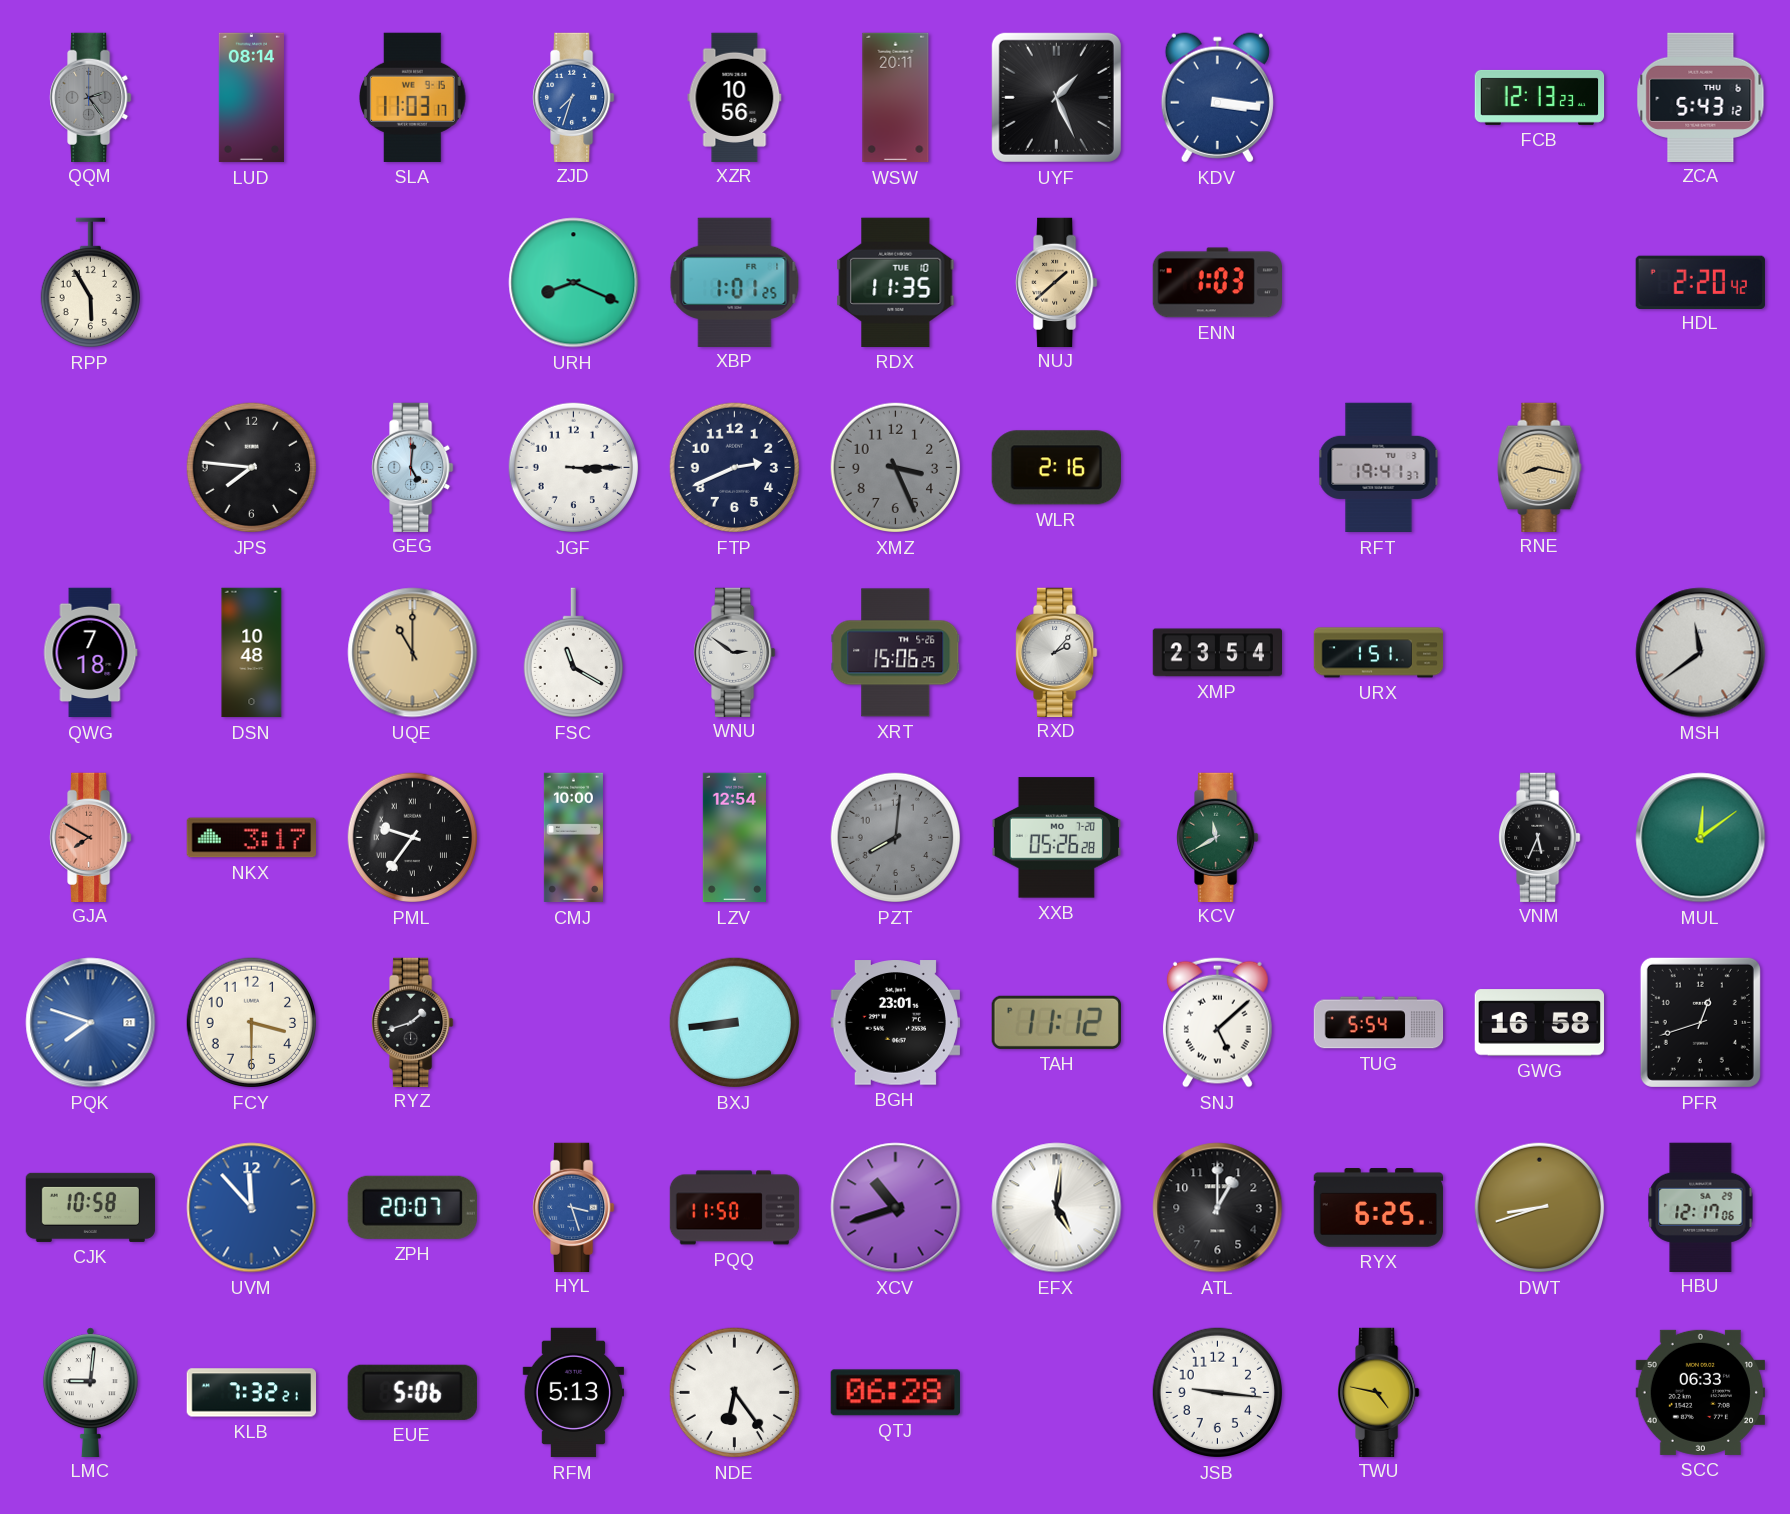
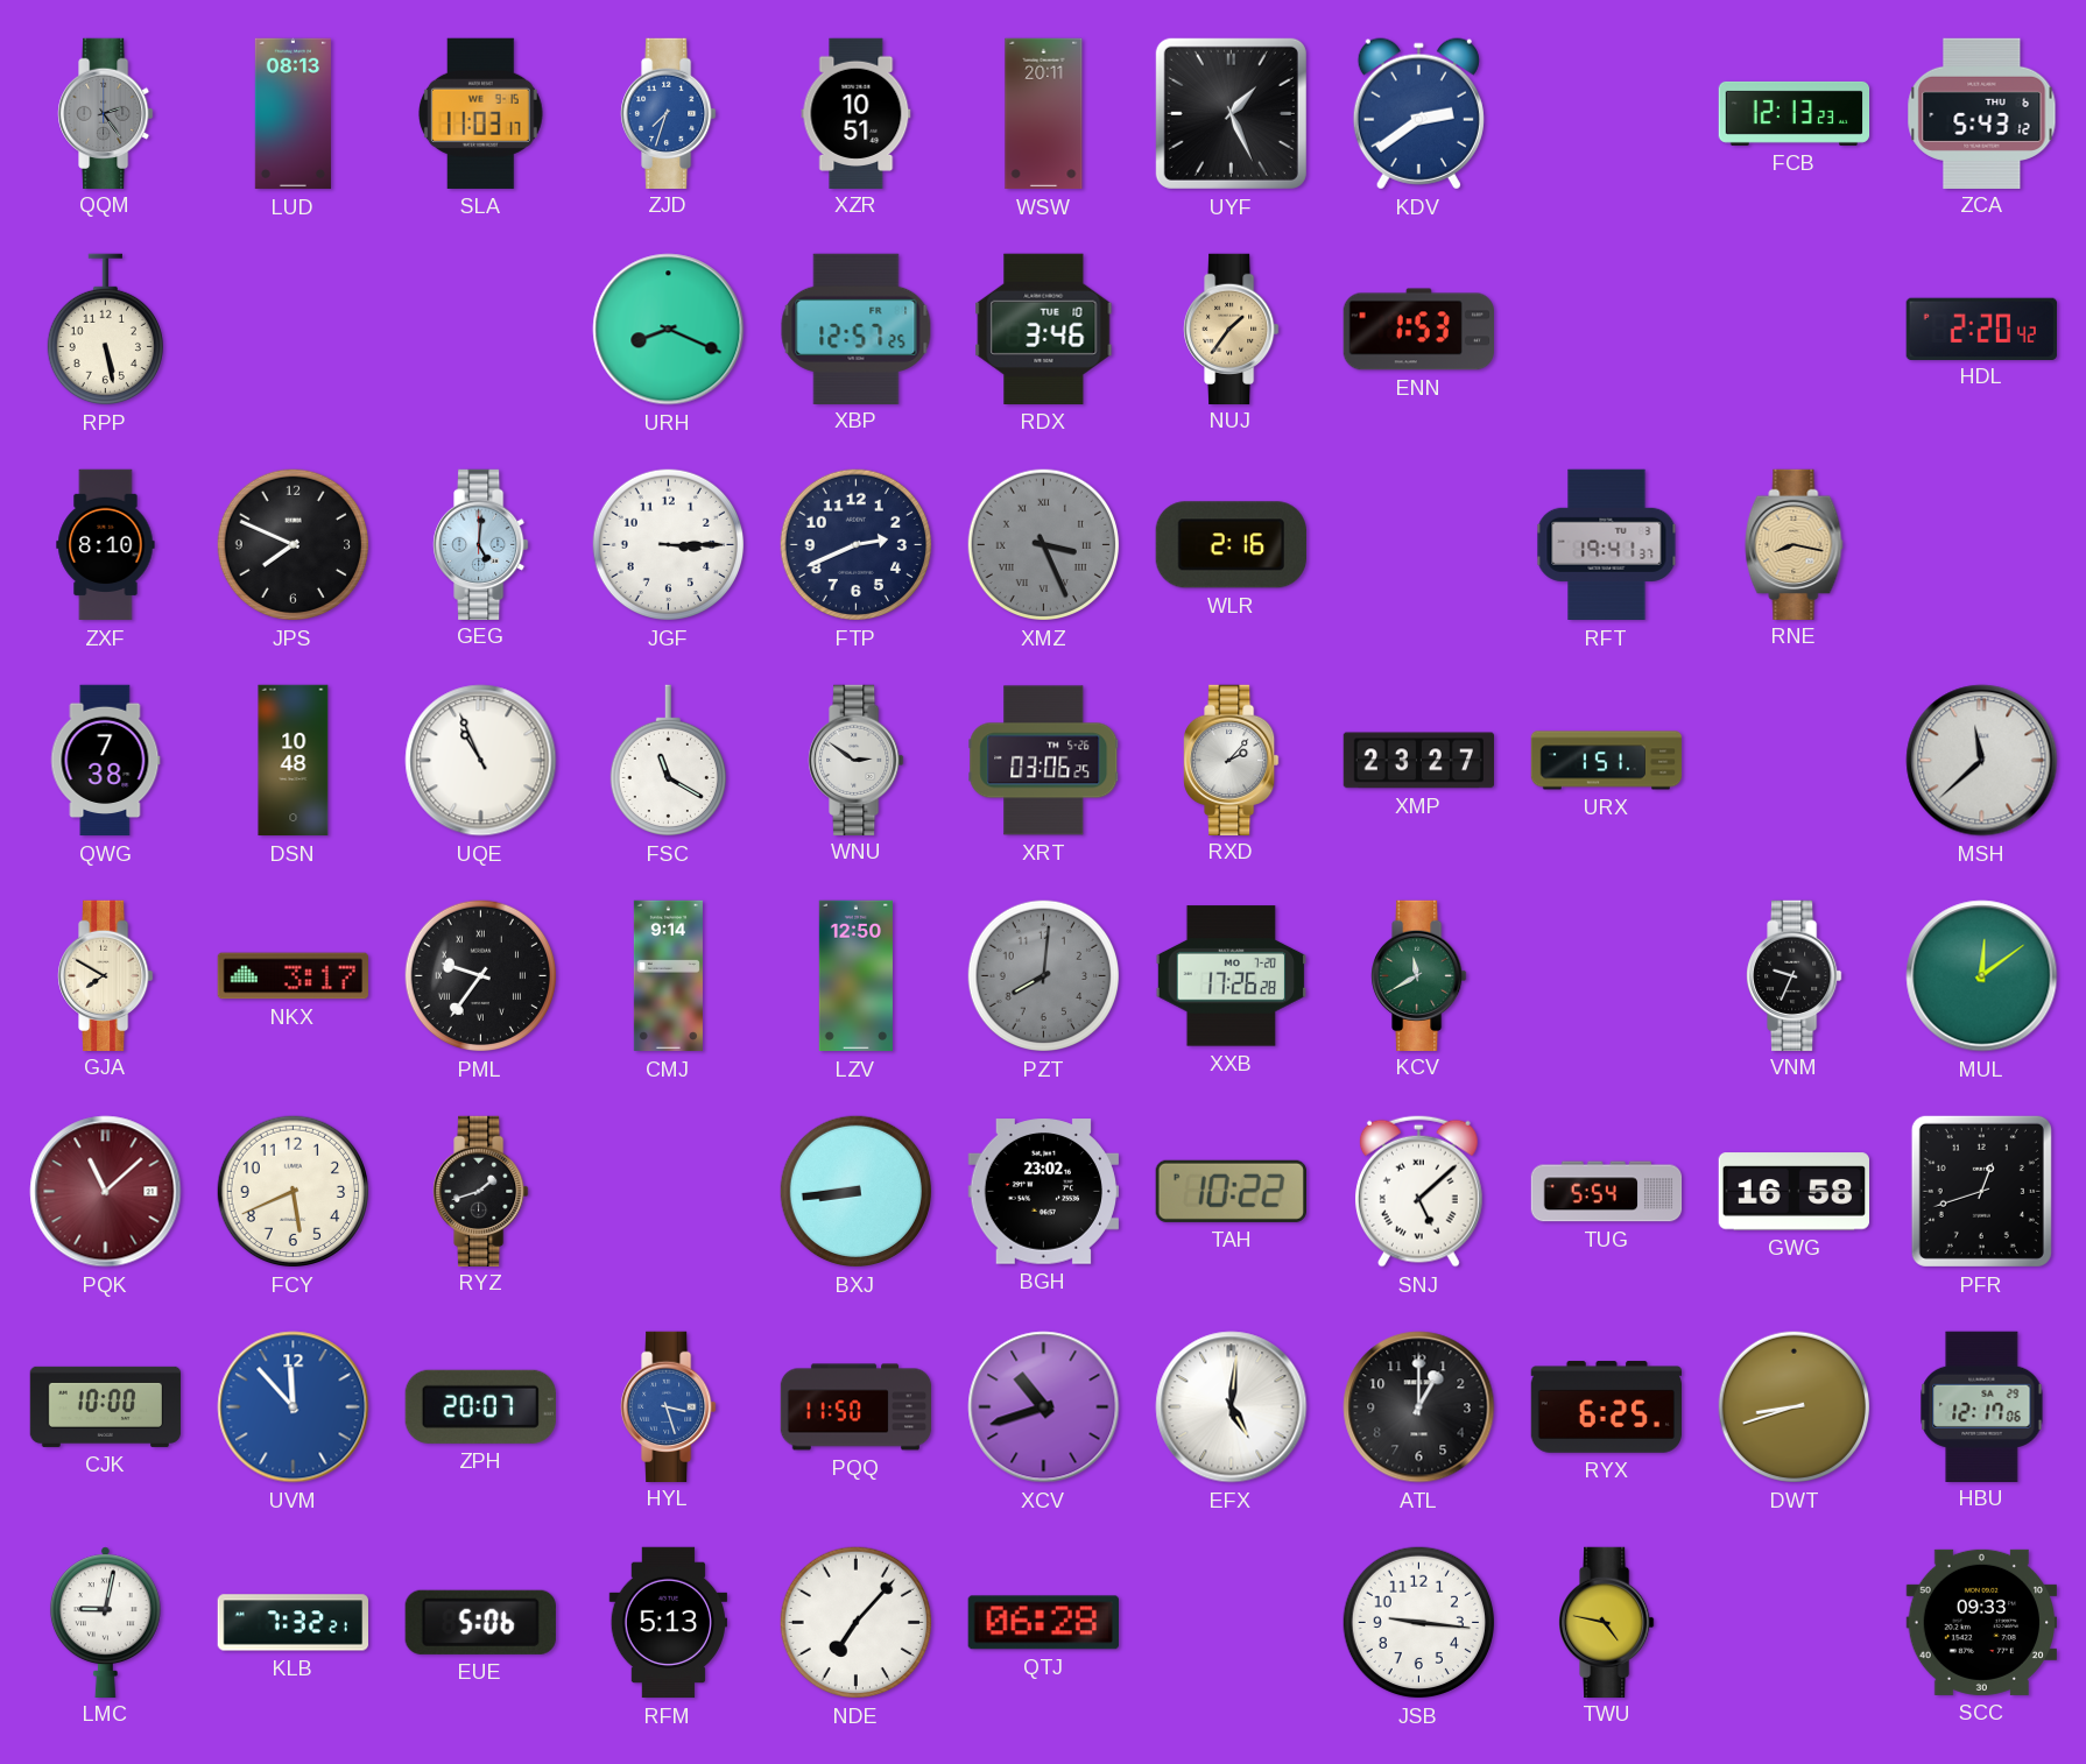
LUD: 08:14 -> 08:13
XZR: 10:56 -> 10:51
KDV: 3:16 -> 2:39
RPP: 5:55 -> 5:28
XBP: 1:01 -> 12:57
RDX: 11:35 -> 3:46
NUJ: 1:38 -> 1:36
ENN: 1:03 -> 1:53
ZXF: none -> 8:10
JPS: 7:46 -> 7:49
XMZ numerals: Arabic -> Roman
QWG: 7:18 -> 7:38
UQE: 11:00 -> 10:56
UQE dial: champagne -> white
XRT: 15:06 -> 03:06
XMP: 23:54 -> 23:27
MSH: 11:39 -> 11:38
GJA dial: salmon -> cream
CMJ: 10:00 -> 9:14
LZV: 12:54 -> 12:50
XXB: 05:26 -> 17:26
VNM: 5:34 -> 9:34
PQK: 7:48 -> 11:08
PQK dial: blue -> burgundy
FCY: 3:30 -> 5:41
BGH: 23:01 -> 23:02
TAH: 11:12 -> 10:22
CJK: 10:58 -> 10:00
LMC: 9:01 -> 9:02
NDE: 6:24 -> 7:07
SCC: 06:33 -> 09:33
